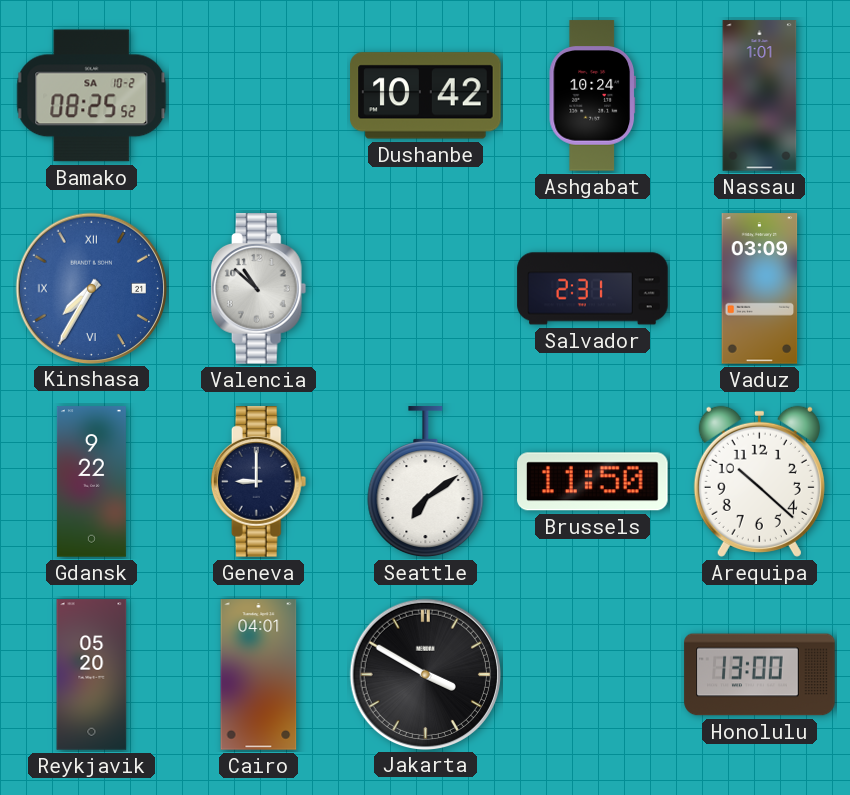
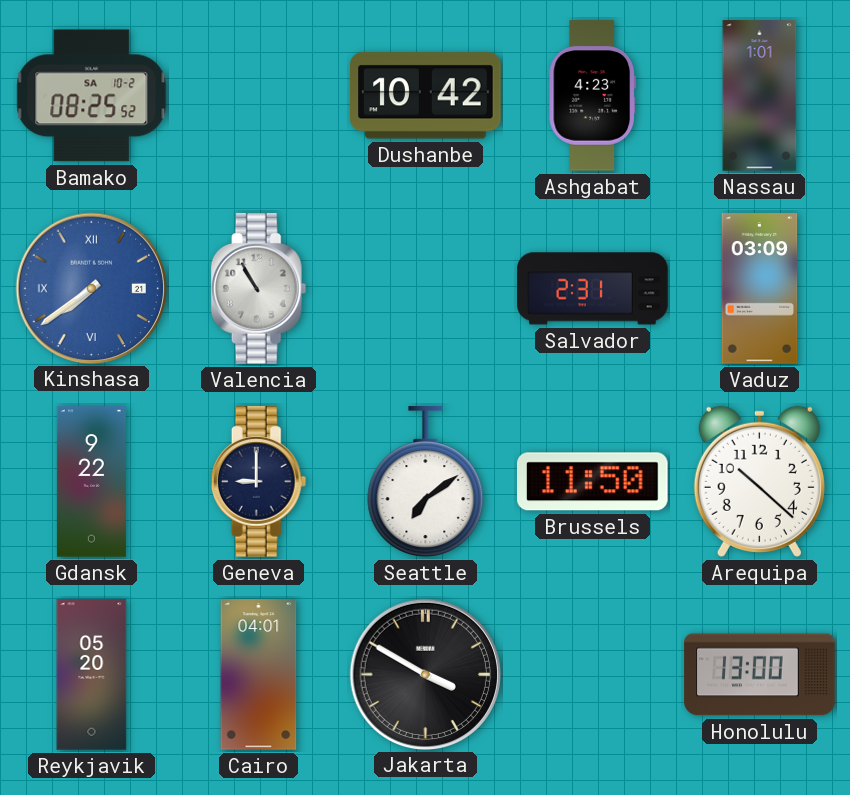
Ashgabat: 10:24 -> 4:23
Kinshasa: 7:35 -> 7:39
Valencia: 10:52 -> 10:55
